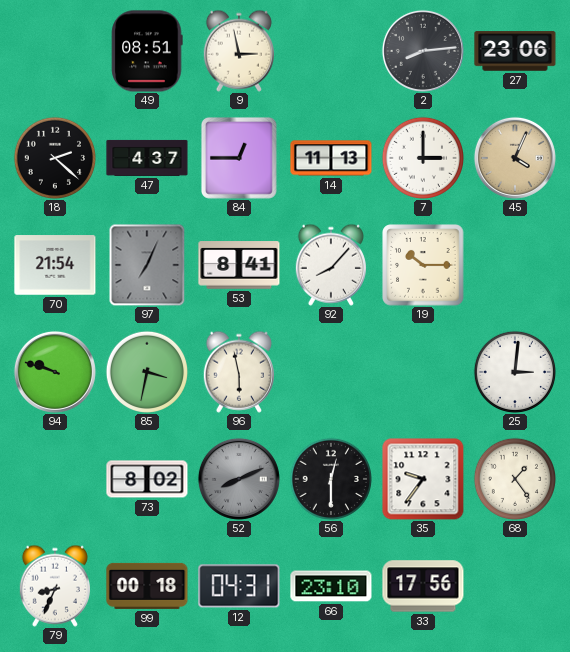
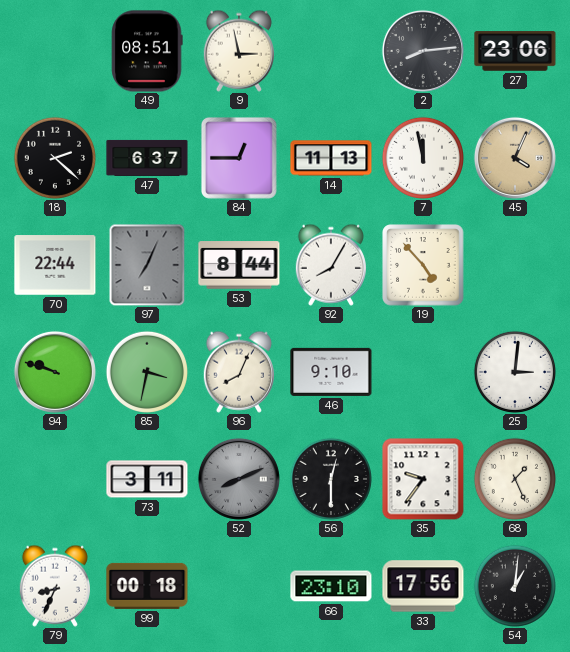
47: 4:37 -> 6:37
7: 3:00 -> 11:58
70: 21:54 -> 22:44
53: 8:41 -> 8:44
92: 8:07 -> 8:05
19: 10:15 -> 4:53
96: 5:58 -> 8:04
46: none -> 9:10
73: 8:02 -> 3:11
68: 1:24 -> 1:26
12: 04:31 -> none
54: none -> 1:01
